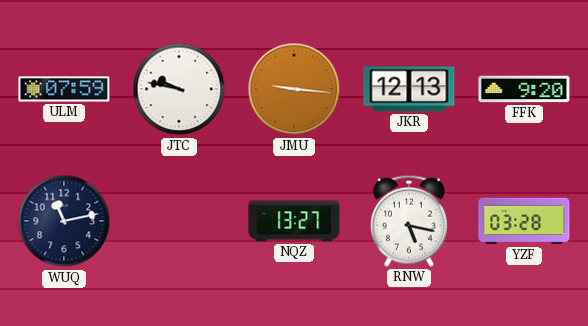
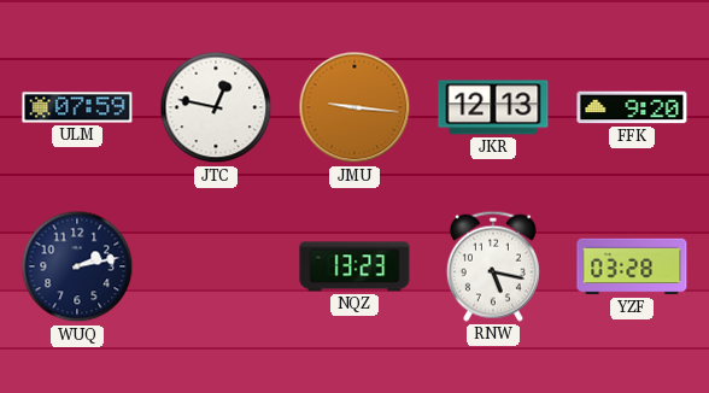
JTC: 9:47 -> 12:47
WUQ: 11:13 -> 2:13
NQZ: 13:27 -> 13:23
